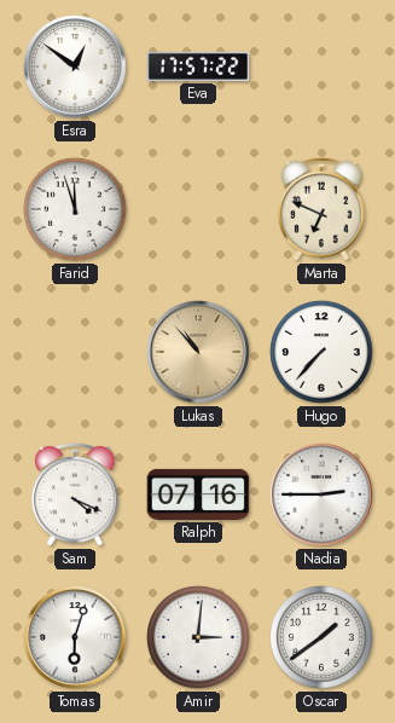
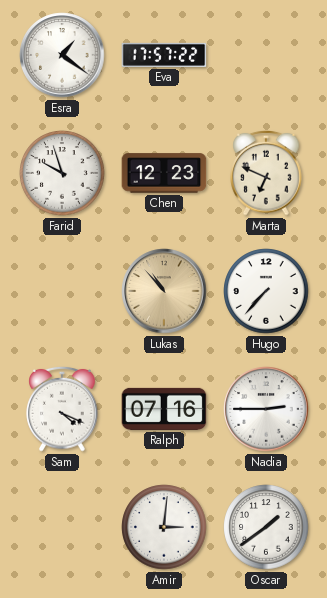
Esra: 12:51 -> 1:21
Farid: 11:57 -> 9:57
Chen: none -> 12:23
Tomas: 6:03 -> none
